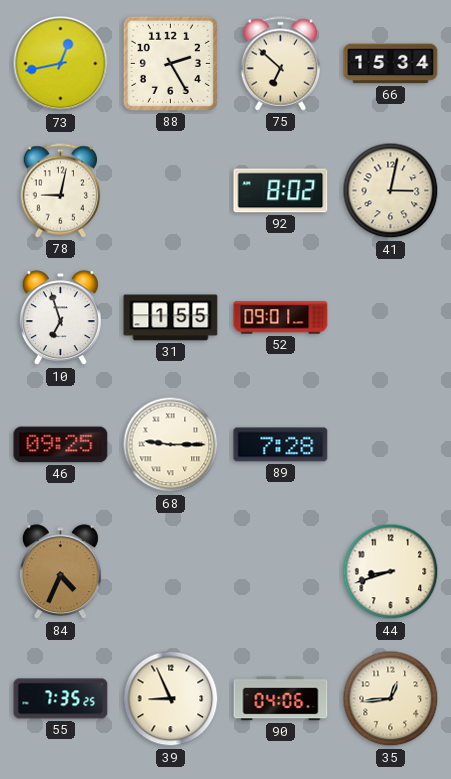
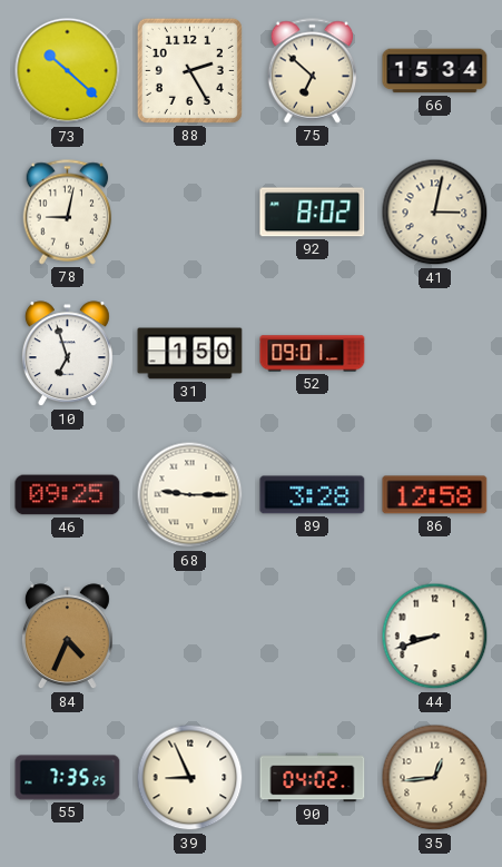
73: 12:43 -> 10:22
31: 1:55 -> 1:50
89: 7:28 -> 3:28
86: none -> 12:58
90: 04:06 -> 04:02
